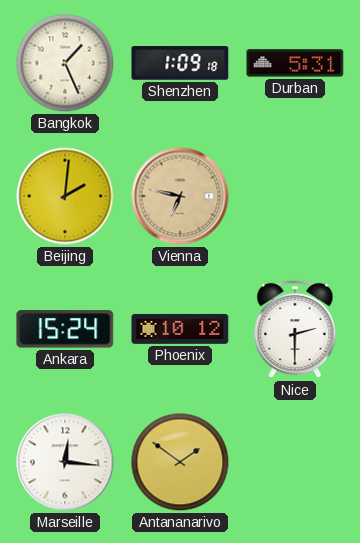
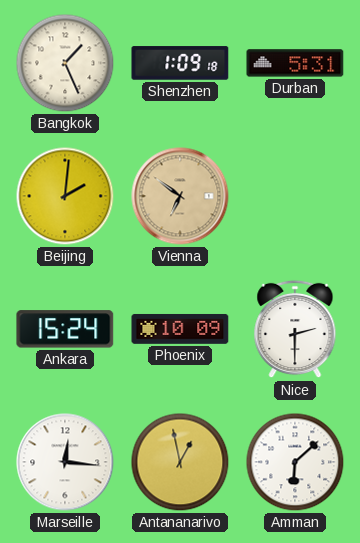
Vienna: 6:47 -> 6:51
Phoenix: 10:12 -> 10:09
Antananarivo: 1:51 -> 12:58
Amman: none -> 6:08
